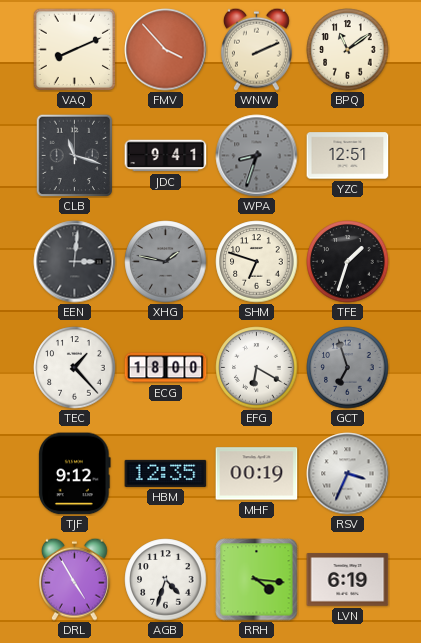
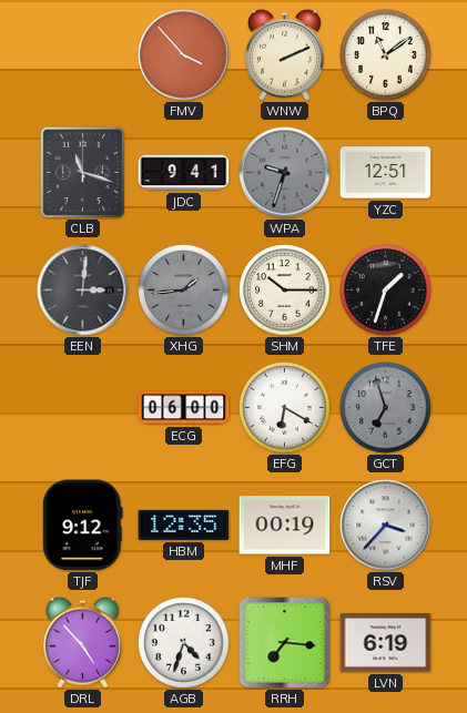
VAQ: 8:11 -> none
WPA: 8:33 -> 9:33
XHG: 1:47 -> 1:44
SHM: 6:48 -> 10:15
TEC: 1:23 -> none
ECG: 18:00 -> 06:00
RSV: 3:34 -> 3:37
DRL: 4:55 -> 4:53
RRH: 4:16 -> 7:16
